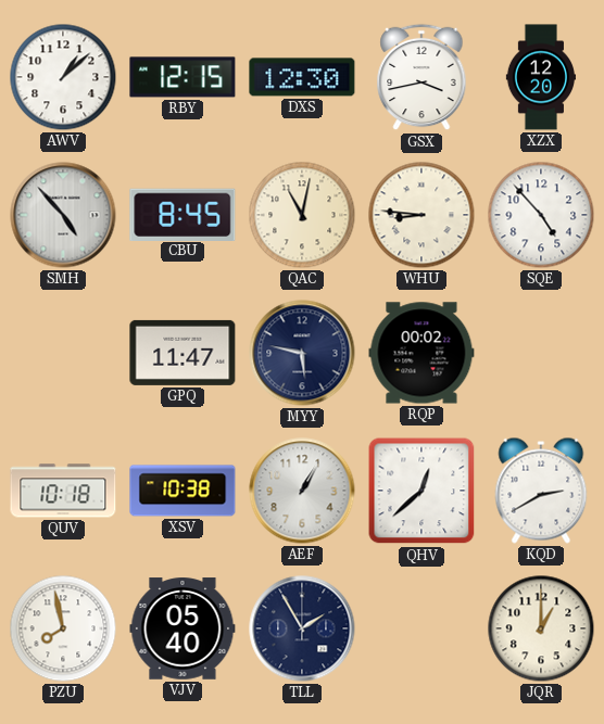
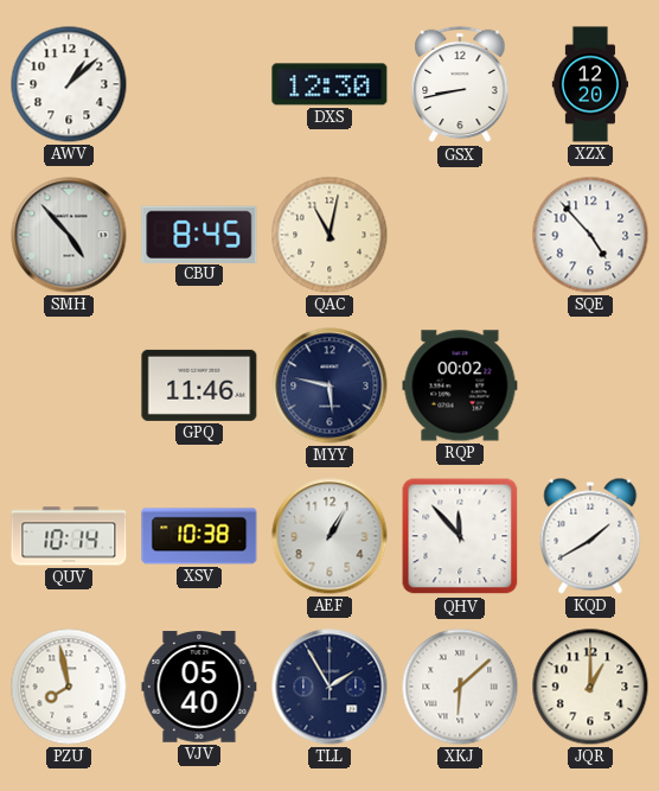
RBY: 12:15 -> none
GSX: 3:43 -> 8:43
WHU: 8:46 -> none
GPQ: 11:47 -> 11:46
QUV: 10:18 -> 10:14
QHV: 12:38 -> 11:53
KQD: 2:40 -> 1:40
XKJ: none -> 6:08
